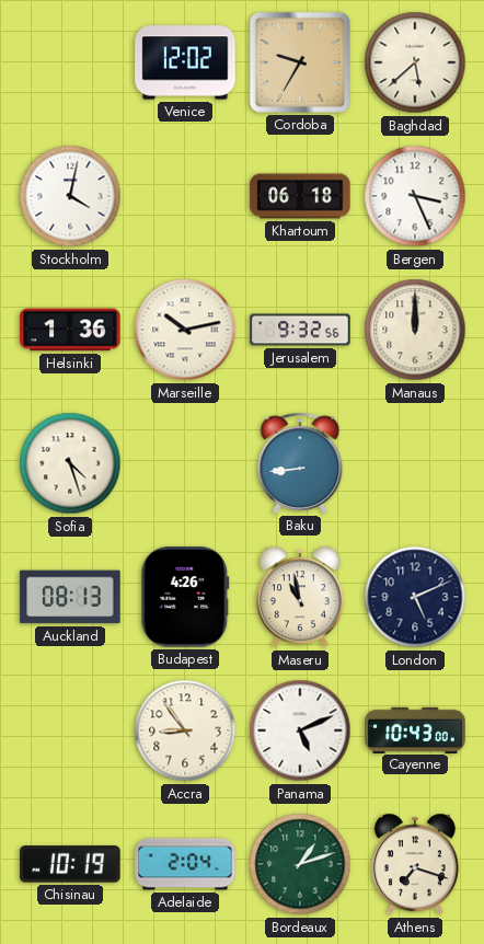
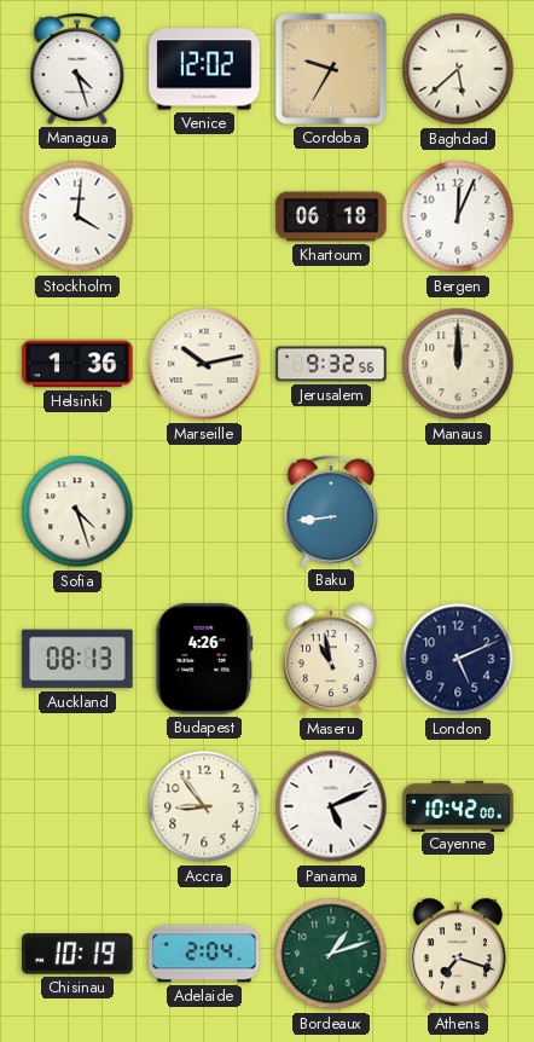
Managua: none -> 4:27
Stockholm: 4:02 -> 4:01
Bergen: 3:26 -> 12:04
Cayenne: 10:43 -> 10:42
